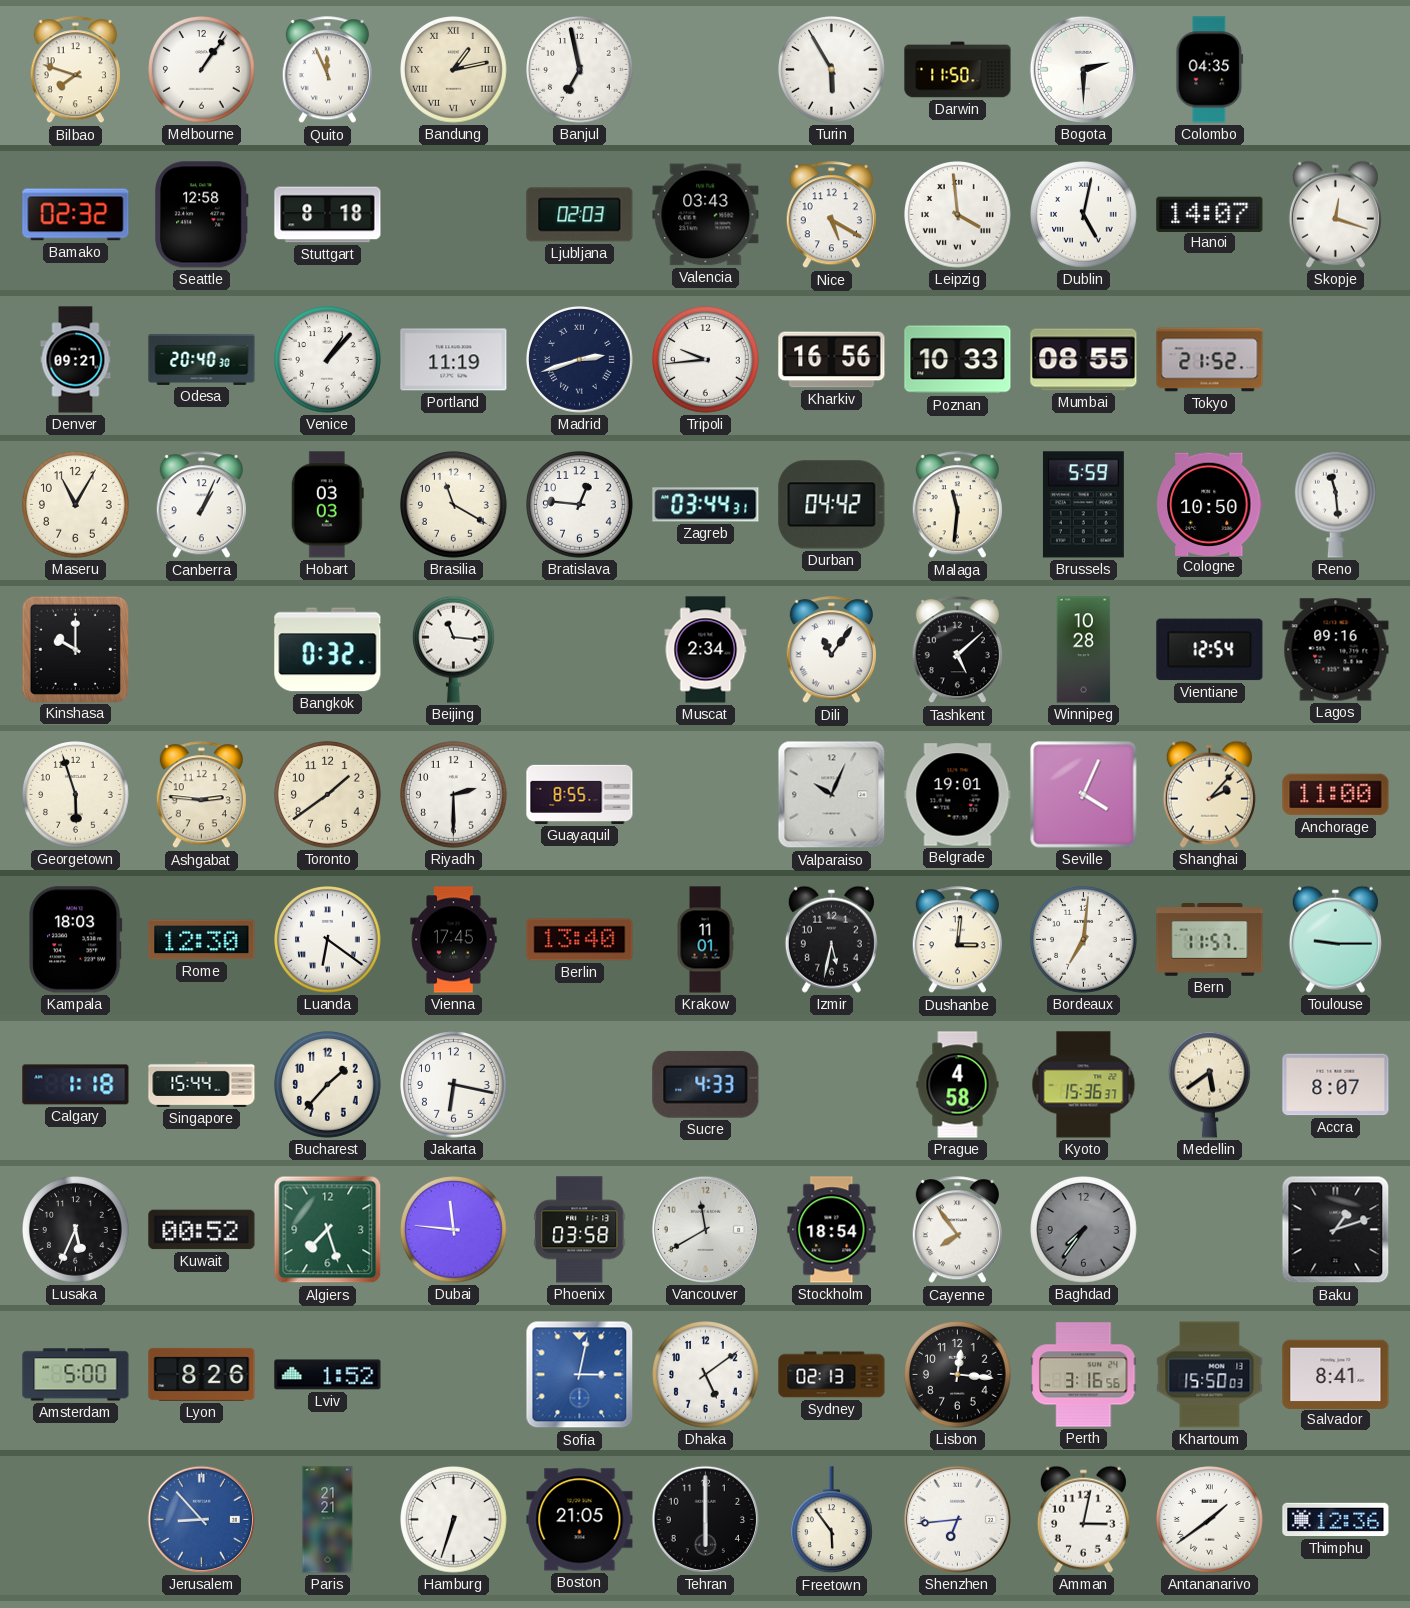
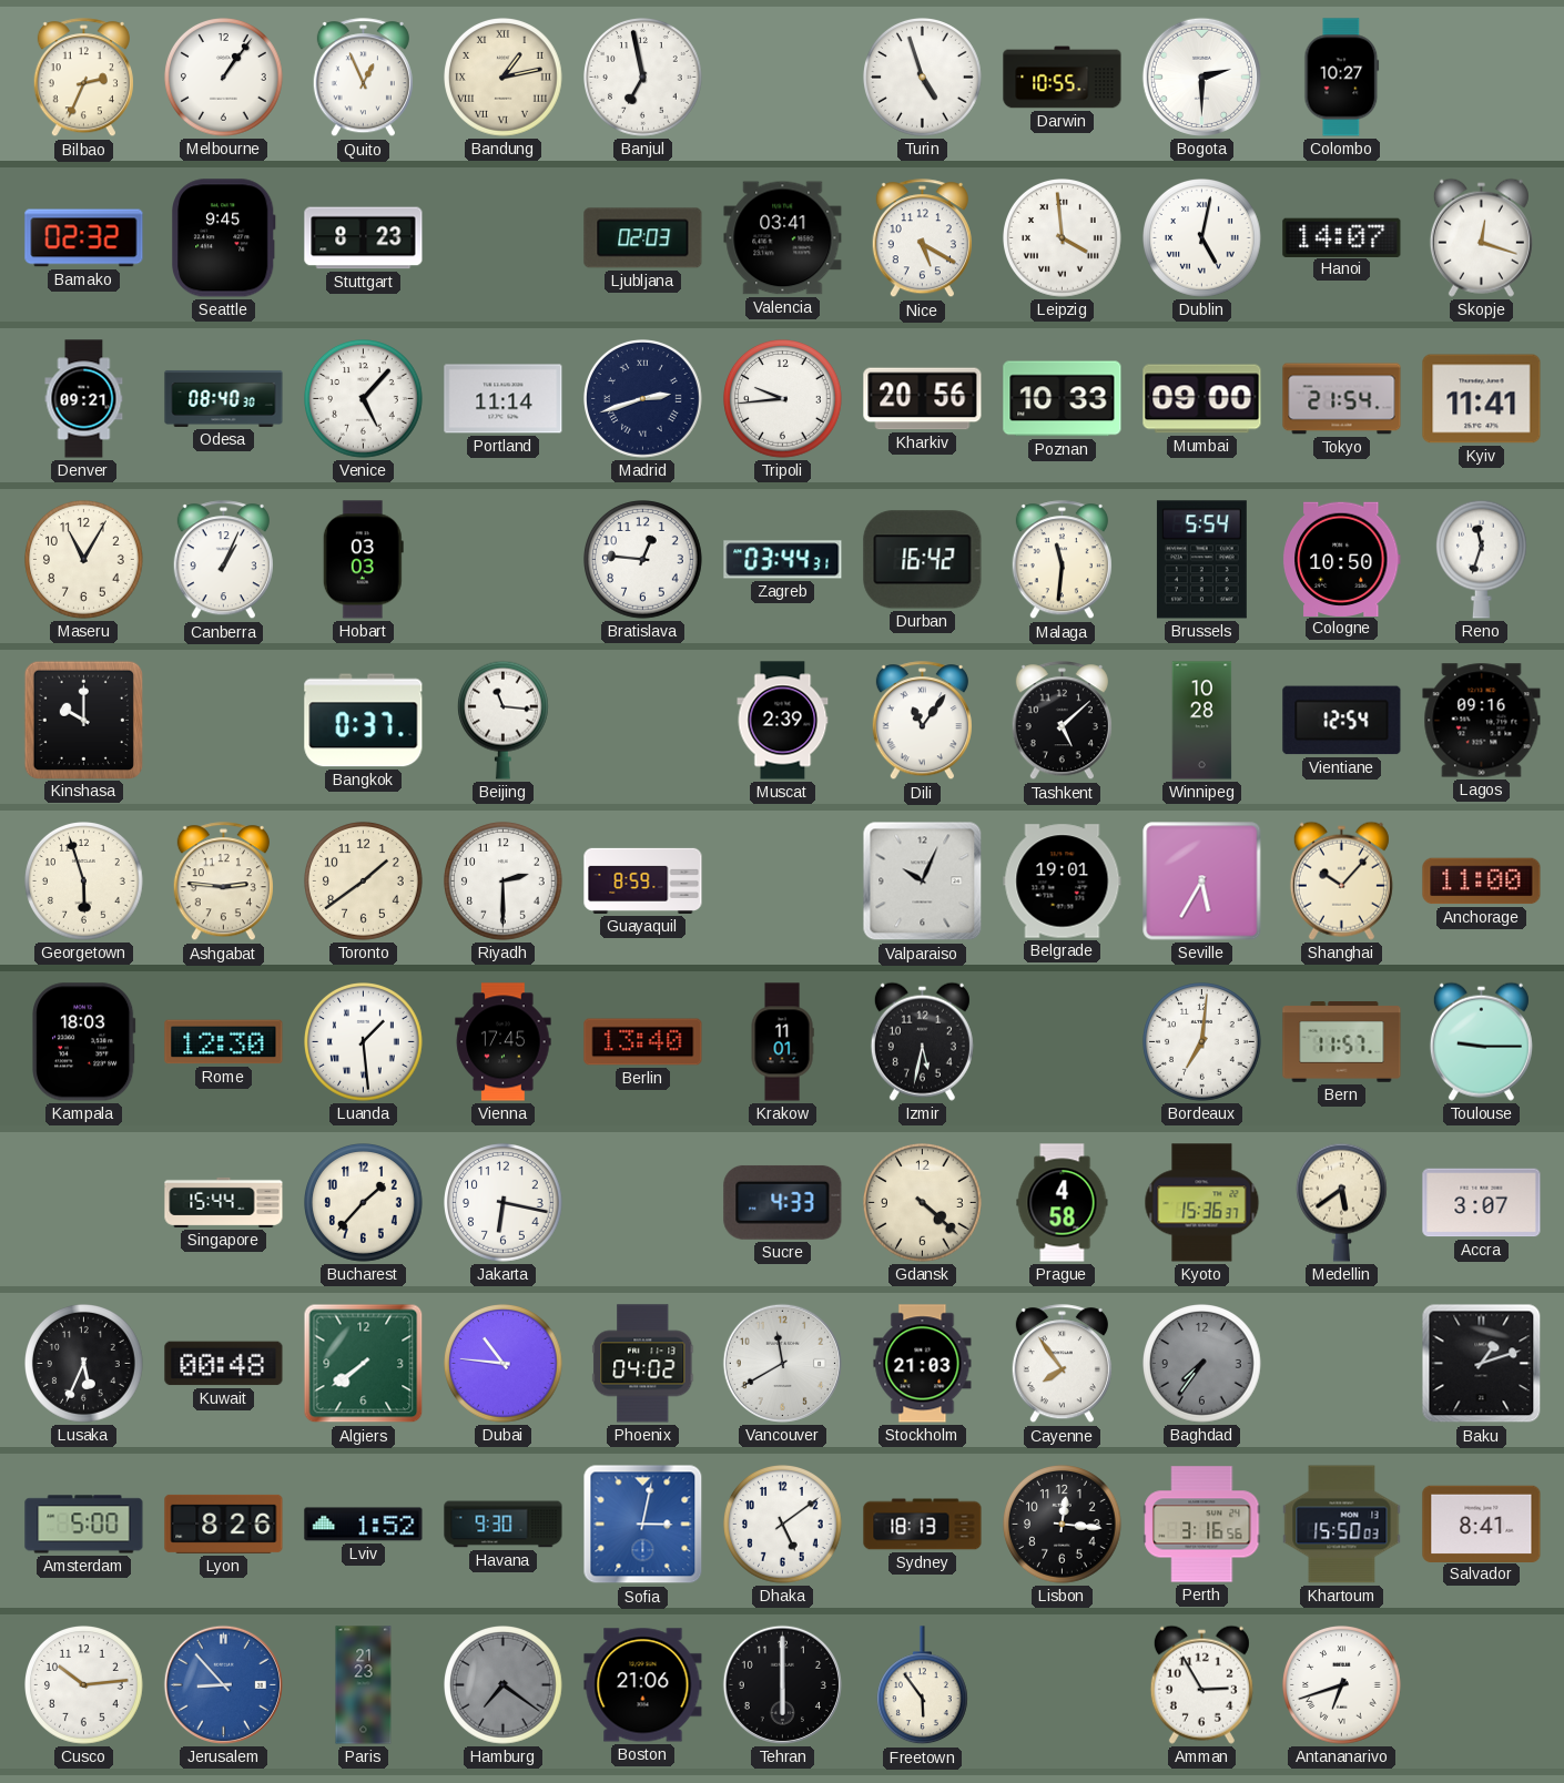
Bilbao: 7:48 -> 2:34
Quito: 11:56 -> 12:56
Turin: 5:55 -> 4:57
Darwin: 11:50 -> 10:55
Colombo: 04:35 -> 10:27
Seattle: 12:58 -> 9:45
Stuttgart: 8:18 -> 8:23
Valencia: 03:43 -> 03:41
Odesa: 20:40 -> 08:40
Venice: 1:07 -> 5:07
Portland: 11:19 -> 11:14
Kharkiv: 16:56 -> 20:56
Mumbai: 08:55 -> 09:00
Tokyo: 21:52 -> 21:54
Kyiv: none -> 11:41
Brasilia: 11:20 -> none
Durban: 04:42 -> 16:42
Brussels: 5:59 -> 5:54
Reno: 11:29 -> 11:33
Bangkok: 0:32 -> 0:37
Muscat: 2:34 -> 2:39
Guayaquil: 8:55 -> 8:59
Seville: 4:04 -> 5:35
Shanghai: 2:07 -> 10:07
Luanda: 6:21 -> 1:29
Dushanbe: 3:01 -> none
Calgary: 1:18 -> none
Gdansk: none -> 4:22
Accra: 8:07 -> 3:07
Kuwait: 00:52 -> 00:48
Algiers: 7:27 -> 7:39
Dubai: 11:46 -> 10:46
Phoenix: 03:58 -> 04:02
Stockholm: 18:54 -> 21:03
Havana: none -> 9:30
Sydney: 02:13 -> 18:13
Cusco: none -> 10:14
Paris: 21:21 -> 21:23
Hamburg: 6:33 -> 7:21
Hamburg dial: white -> grey
Boston: 21:05 -> 21:06
Shenzhen: 6:44 -> none
Amman: 3:02 -> 2:55
Antananarivo: 1:39 -> 6:42
Thimphu: 12:36 -> none
